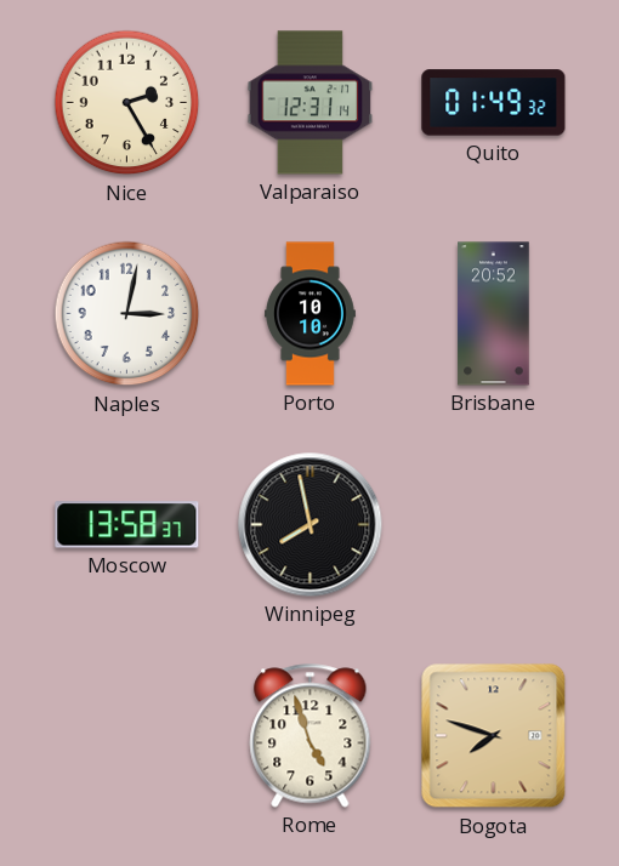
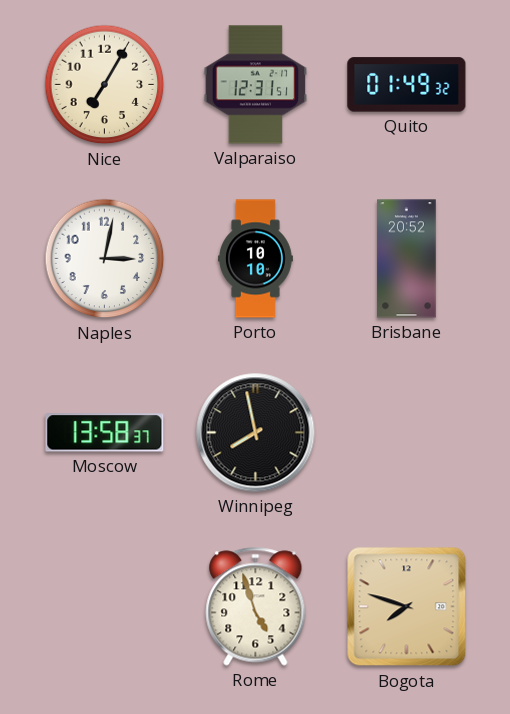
Nice: 2:25 -> 7:05
Valparaiso: 12:31:14 -> 12:31:51
